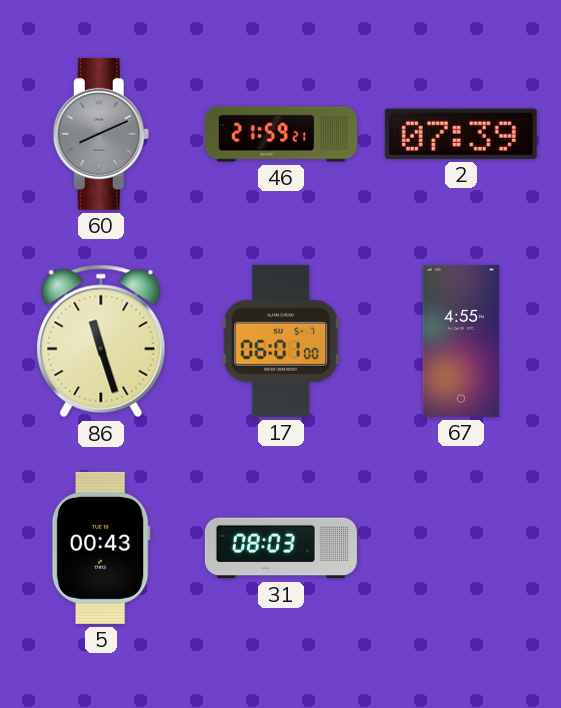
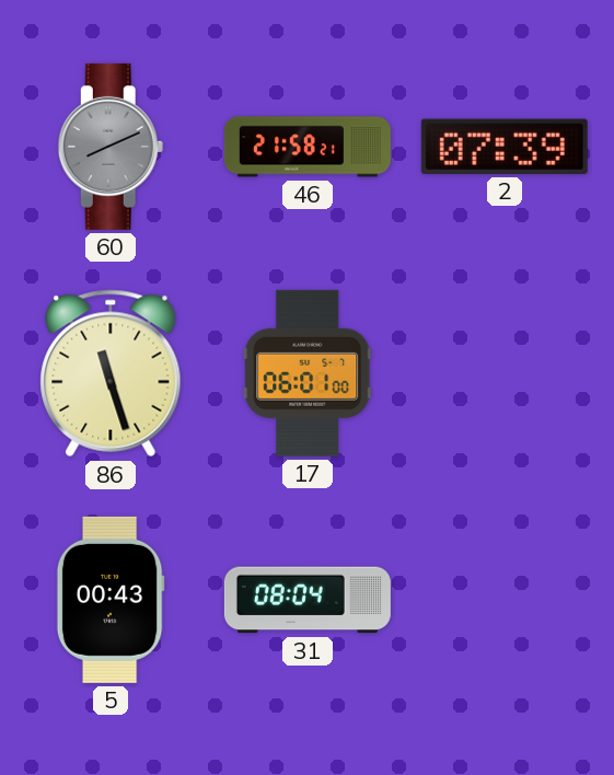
46: 21:59 -> 21:58
67: 4:55 -> none
31: 08:03 -> 08:04
